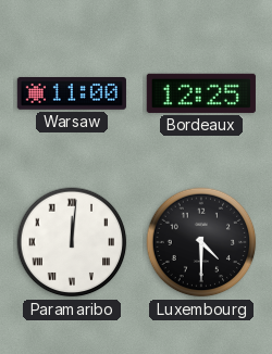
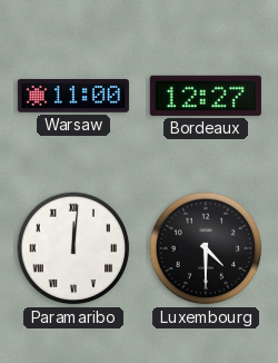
Bordeaux: 12:25 -> 12:27
